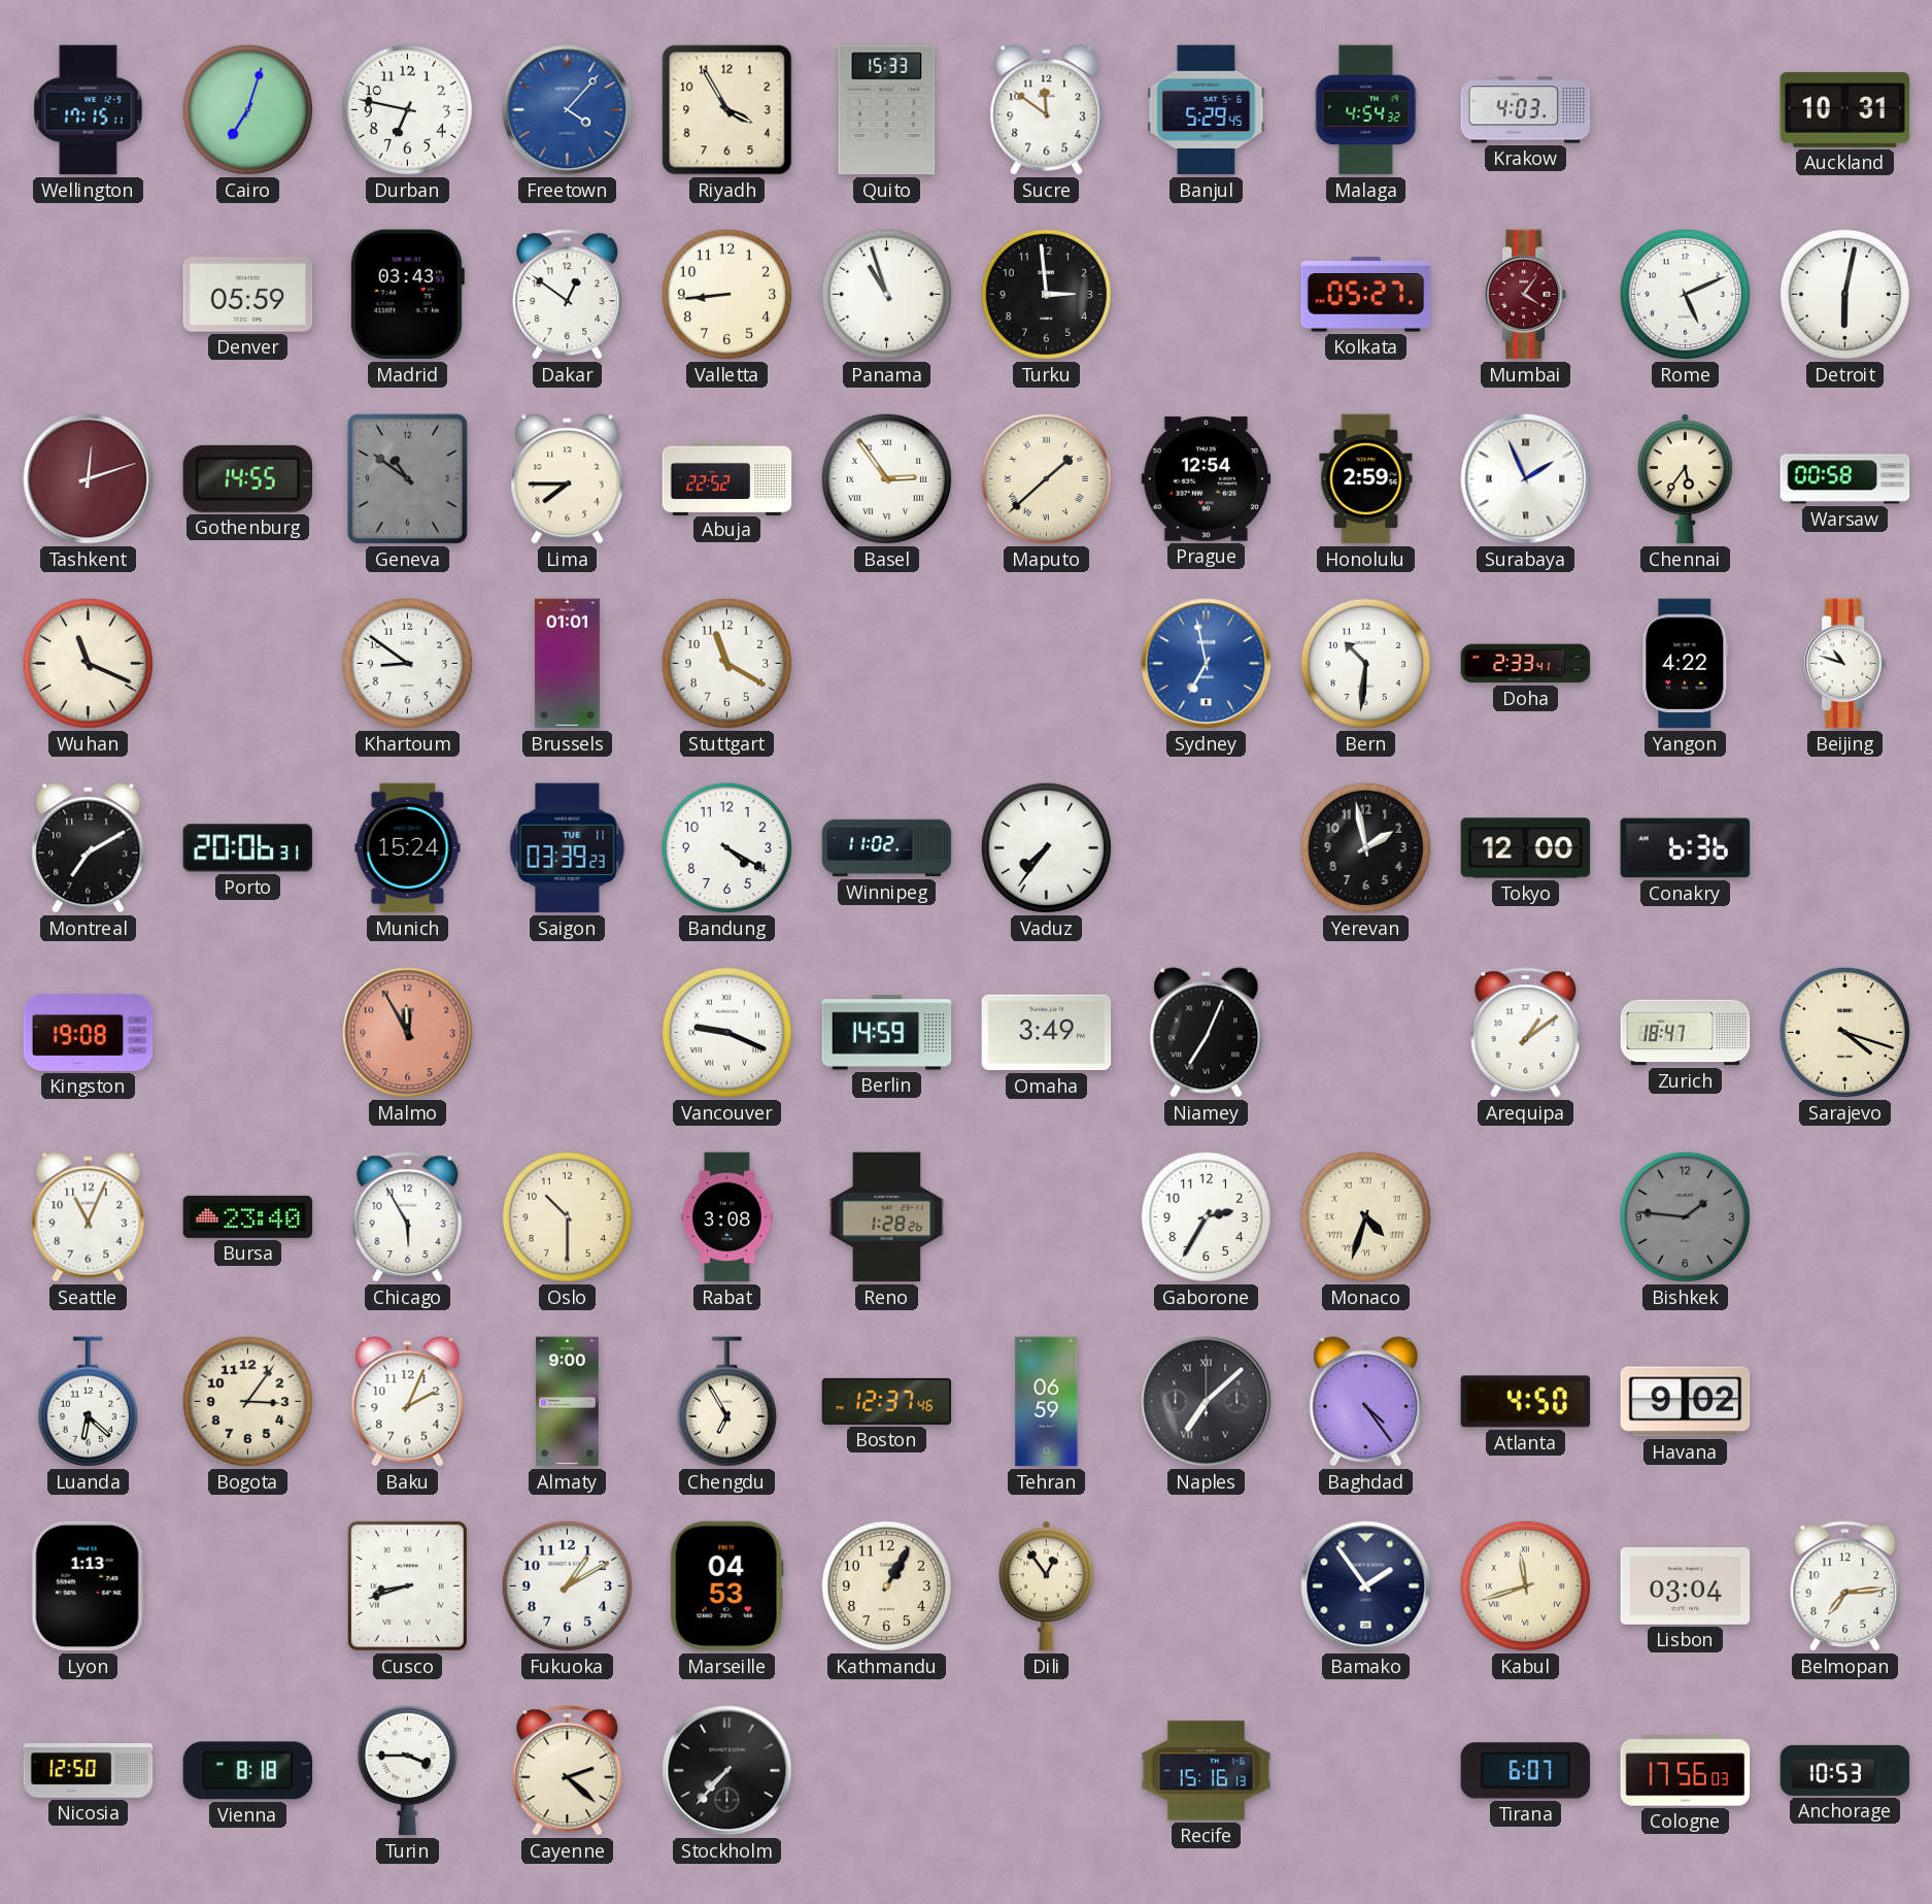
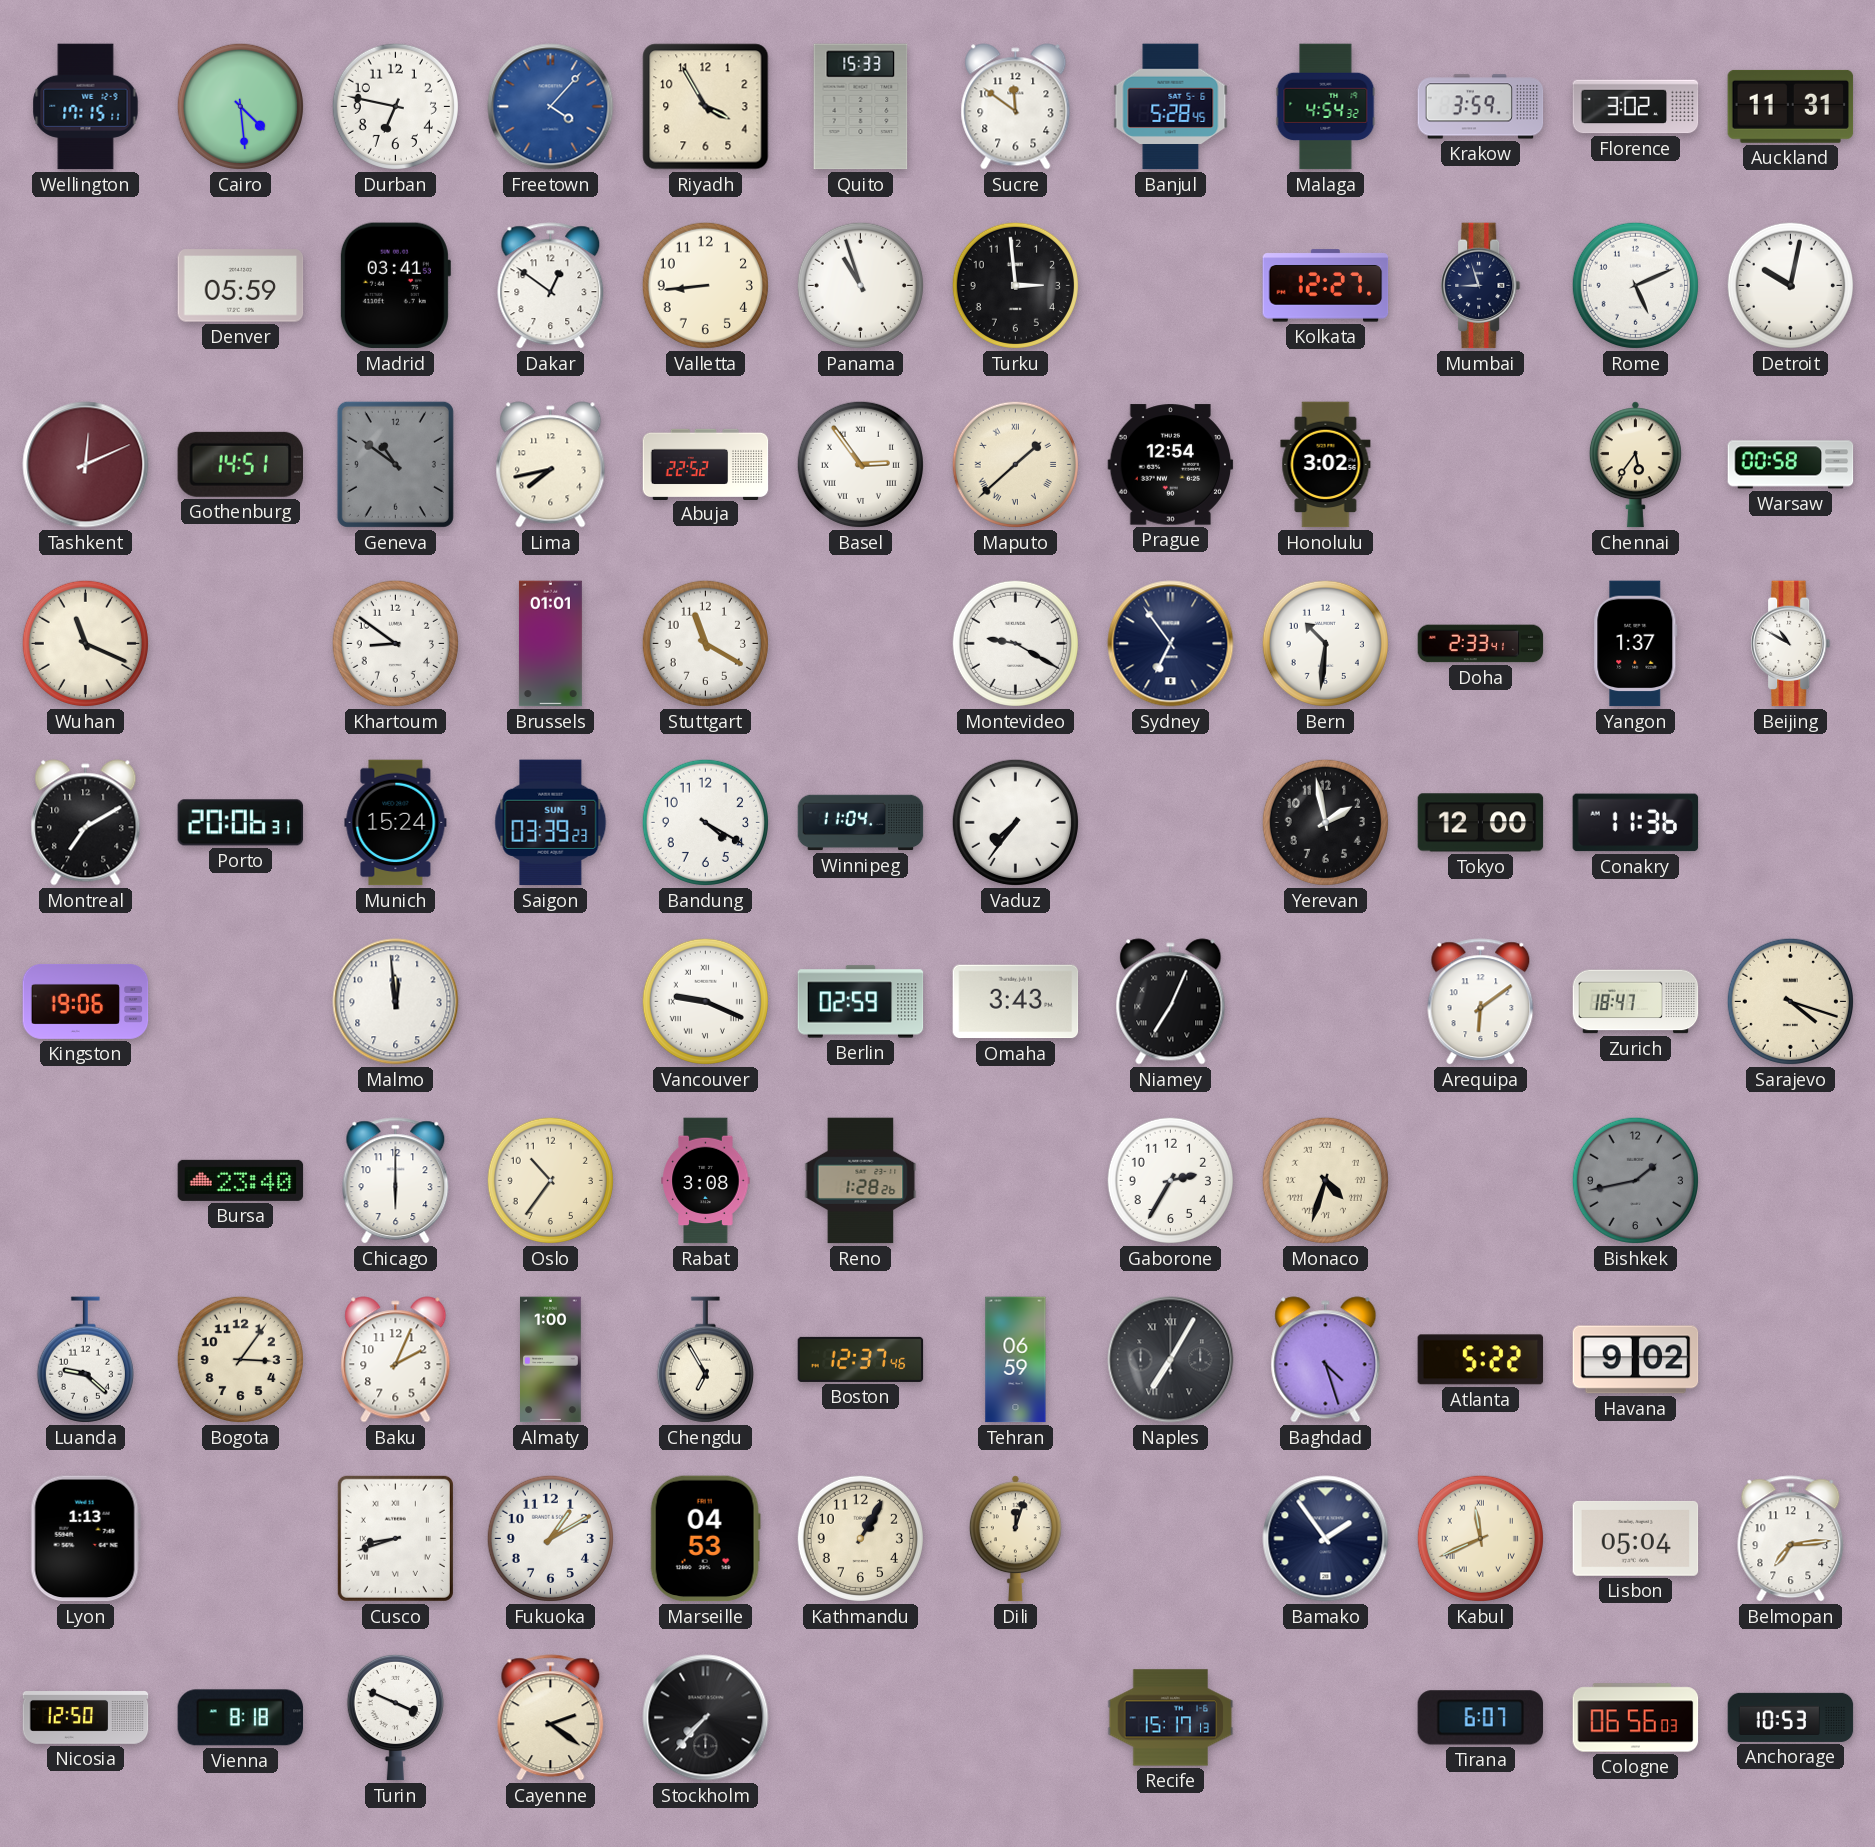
Cairo: 7:03 -> 4:29
Banjul: 5:29 -> 5:28
Krakow: 4:03 -> 3:59
Florence: none -> 3:02
Auckland: 10:31 -> 11:31
Madrid: 03:43 -> 03:41
Kolkata: 05:27 -> 12:27
Mumbai: 4:06 -> 8:57
Mumbai dial: burgundy -> navy
Detroit: 6:02 -> 10:02
Tashkent: 12:12 -> 12:11
Gothenburg: 14:55 -> 14:51
Lima: 7:45 -> 7:43
Honolulu: 2:59 -> 3:02
Surabaya: 1:56 -> none
Montevideo: none -> 9:20
Sydney: 6:58 -> 6:54
Sydney dial: blue -> navy
Yangon: 4:22 -> 1:37
Beijing: 10:48 -> 10:50
Saigon date: TUE 11 -> SUN 9
Winnipeg: 11:02 -> 11:04
Conakry: 6:36 -> 11:36
Kingston: 19:08 -> 19:06
Malmo: 11:55 -> 11:59
Malmo dial: salmon -> white
Berlin: 14:59 -> 02:59
Omaha: 3:49 -> 3:43
Arequipa: 1:09 -> 6:09
Seattle: 11:04 -> none
Chicago: 5:55 -> 6:00
Oslo: 10:30 -> 10:36
Bishkek: 1:46 -> 1:43
Luanda: 6:22 -> 9:22
Almaty: 9:00 -> 1:00
Naples: 7:08 -> 7:05
Baghdad: 4:24 -> 4:27
Atlanta: 4:50 -> 5:22
Dili: 12:54 -> 12:03
Kabul: 11:42 -> 11:41
Lisbon: 03:04 -> 05:04
Turin: 3:45 -> 3:49
Cayenne: 2:22 -> 2:21
Recife: 15:16 -> 15:17
Cologne: 17:56 -> 06:56
